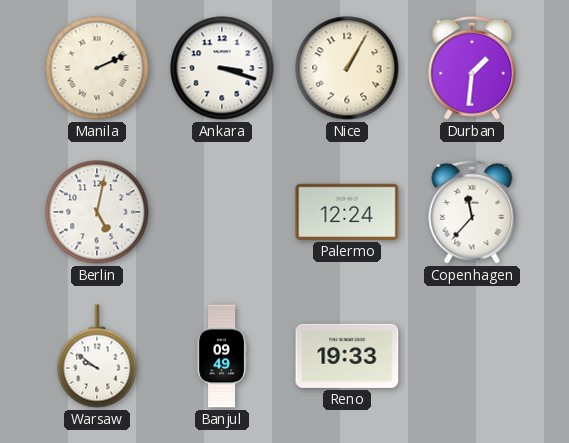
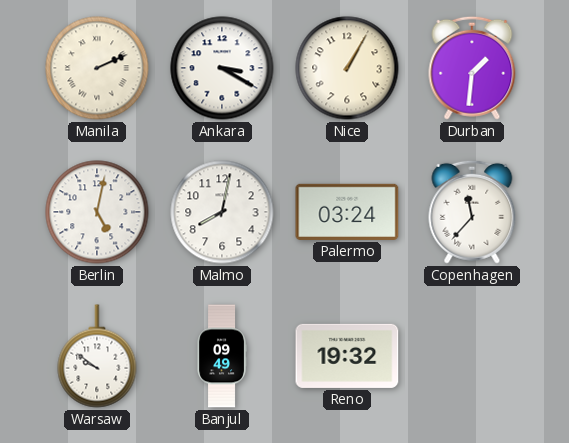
Ankara: 3:18 -> 3:20
Malmo: none -> 8:02
Palermo: 12:24 -> 03:24
Reno: 19:33 -> 19:32
